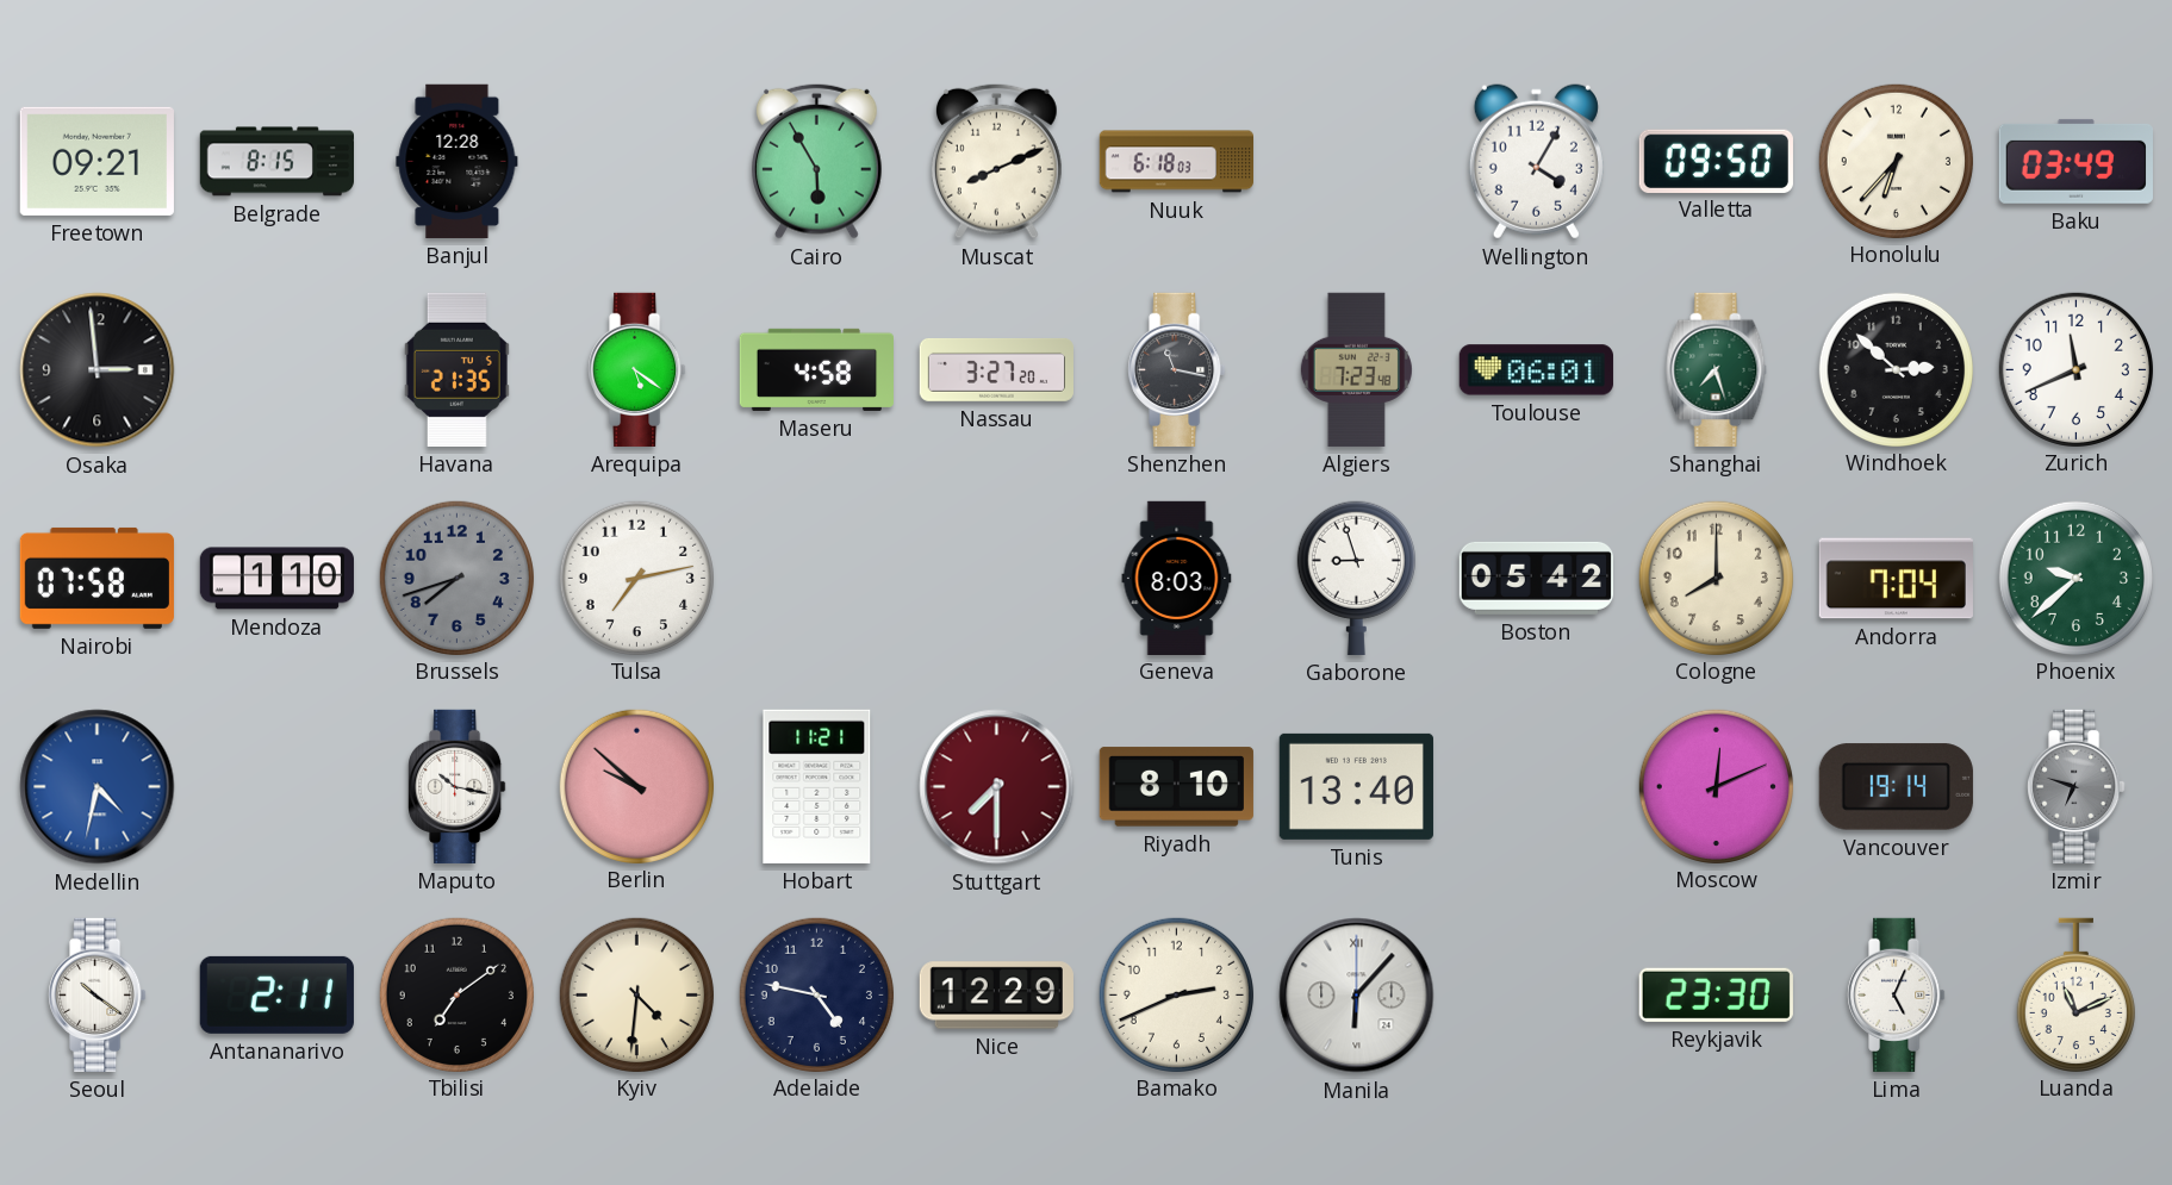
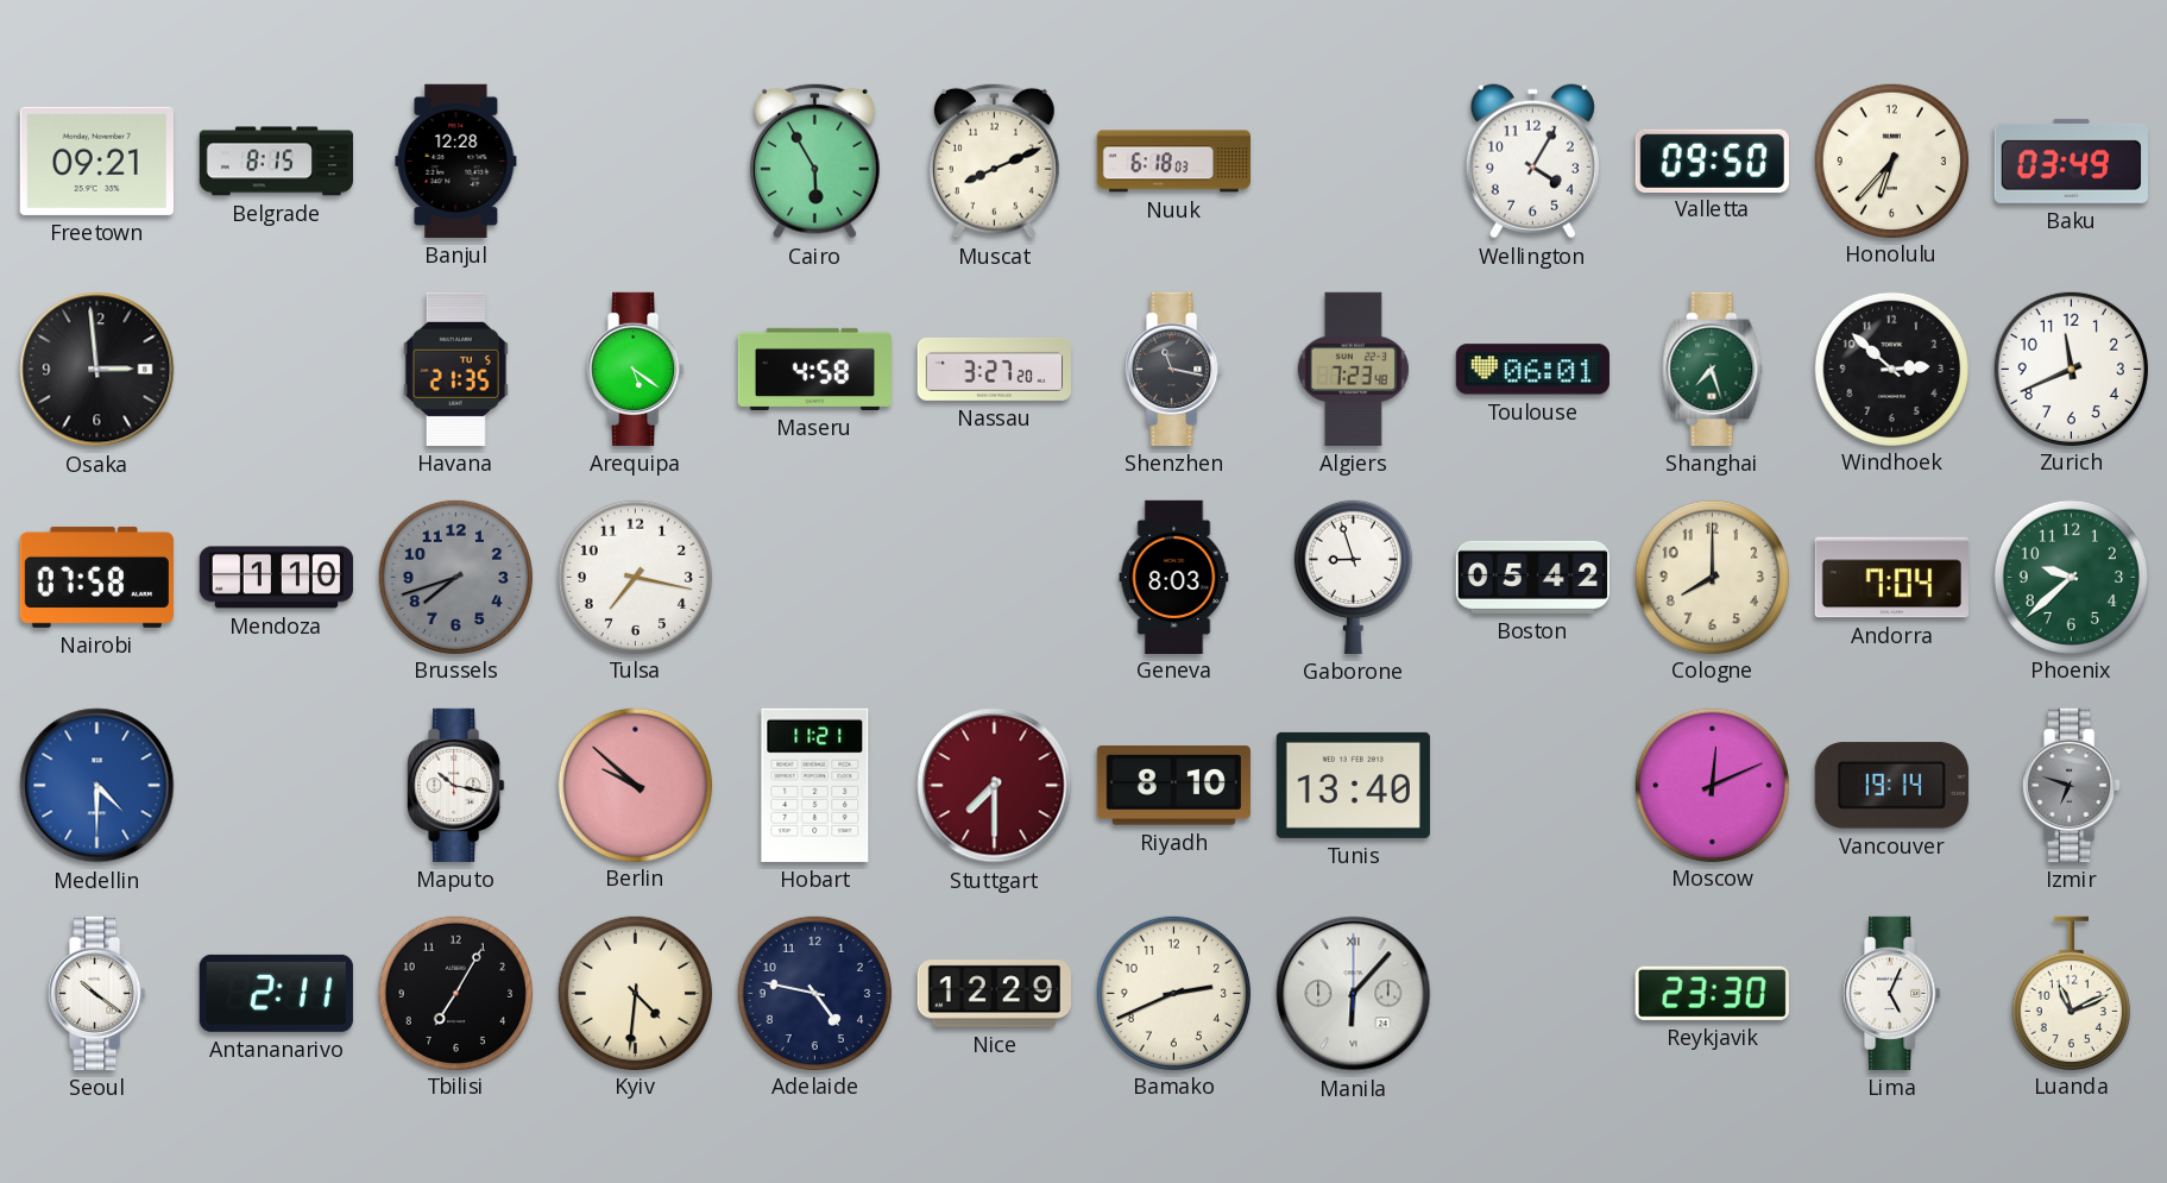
Tulsa: 7:13 -> 7:17
Medellin: 4:32 -> 4:30
Tbilisi: 7:09 -> 7:05
